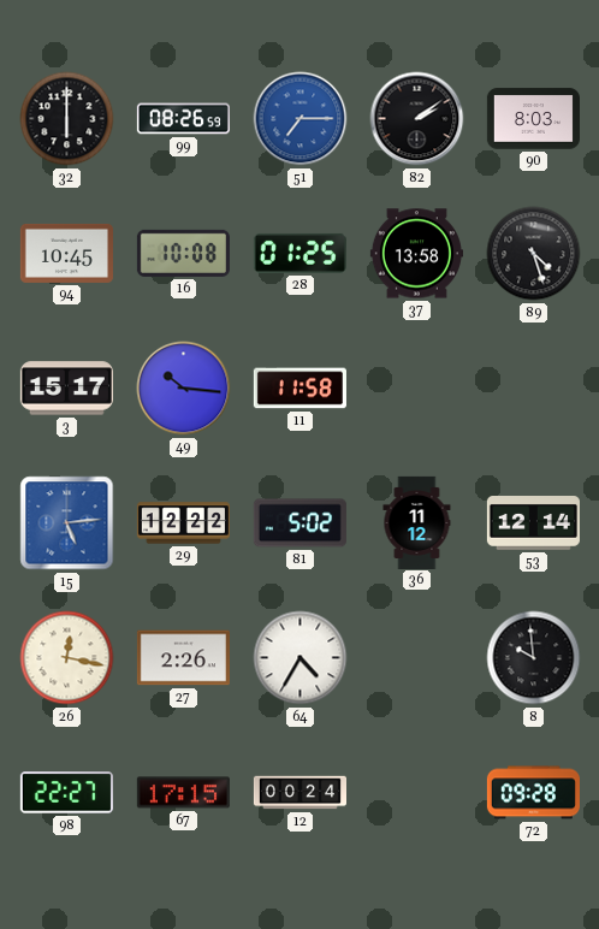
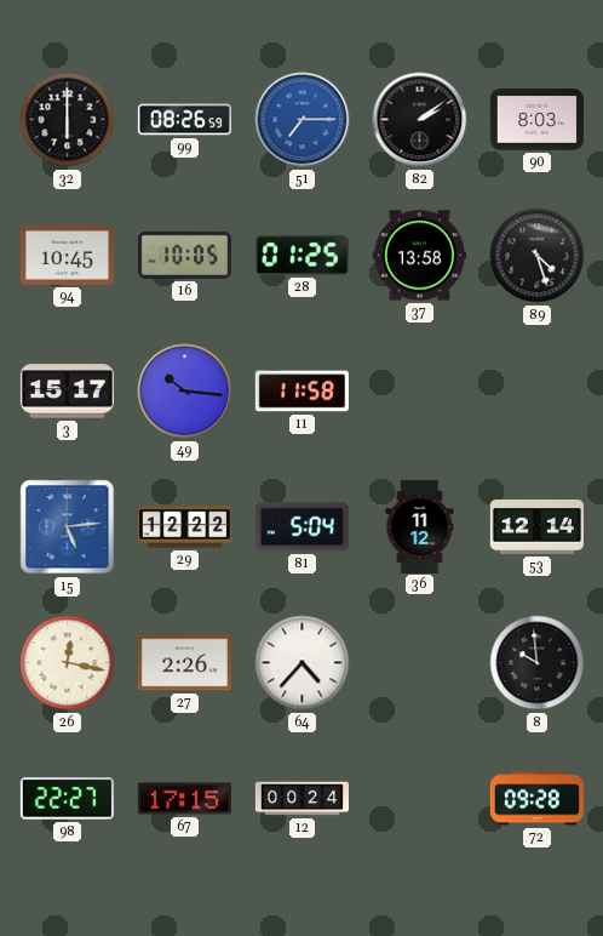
16: 10:08 -> 10:05
81: 5:02 -> 5:04
64: 4:35 -> 4:37
